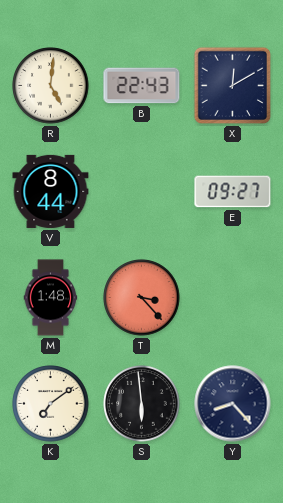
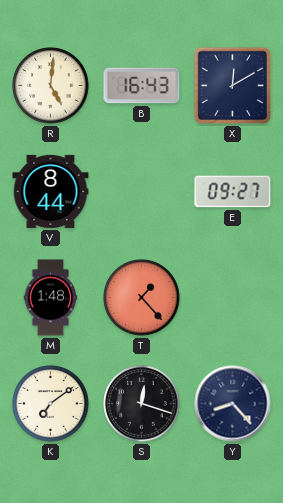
B: 22:43 -> 16:43
T: 3:23 -> 1:23
S: 5:59 -> 12:18
